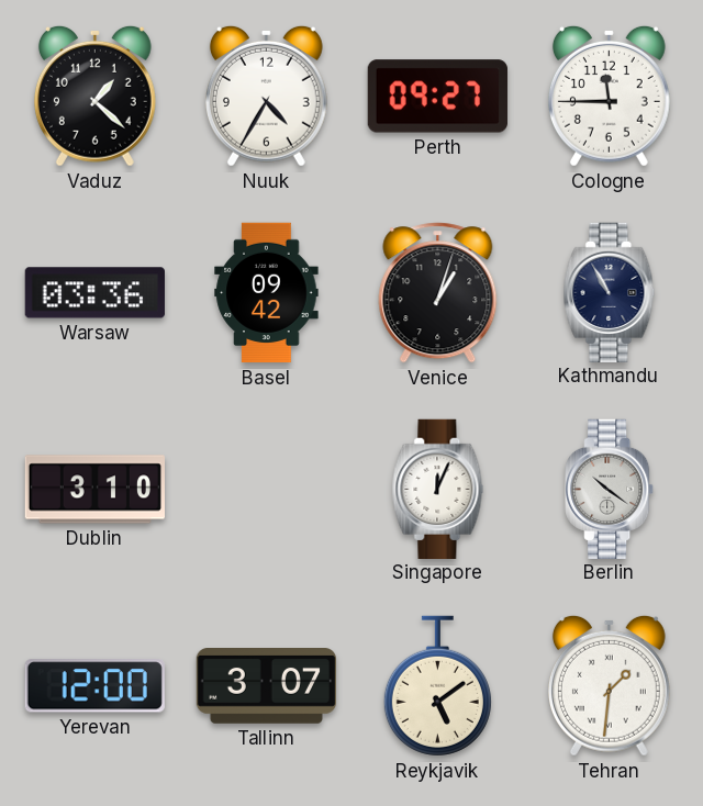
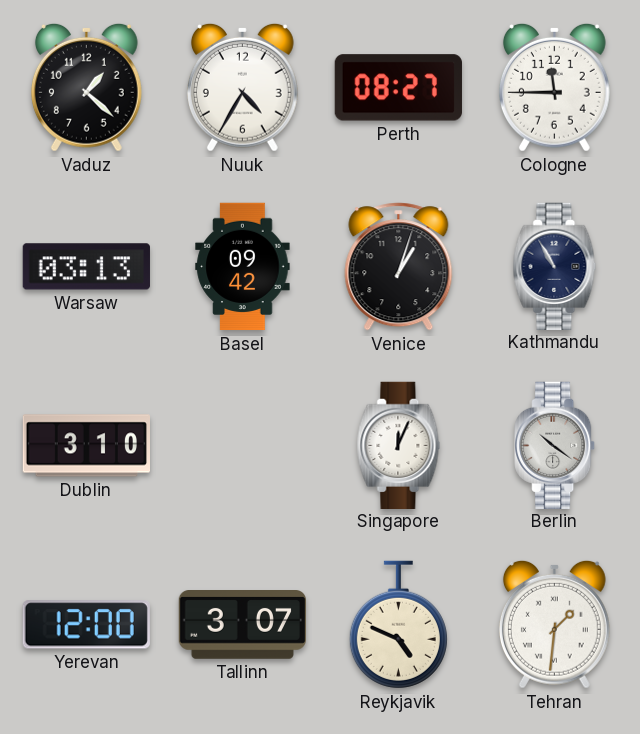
Perth: 09:27 -> 08:27
Warsaw: 03:36 -> 03:13
Reykjavik: 5:09 -> 4:49
